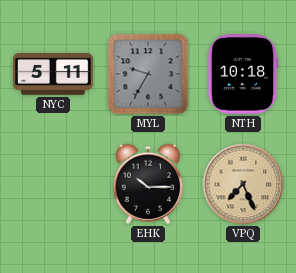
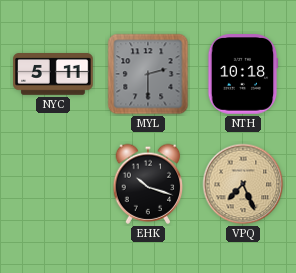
MYL: 9:35 -> 2:30
EHK: 10:15 -> 10:18
